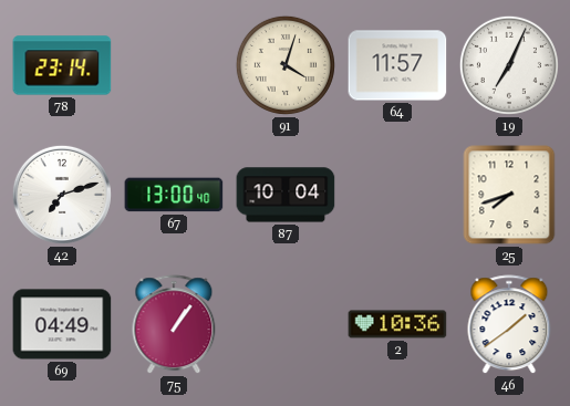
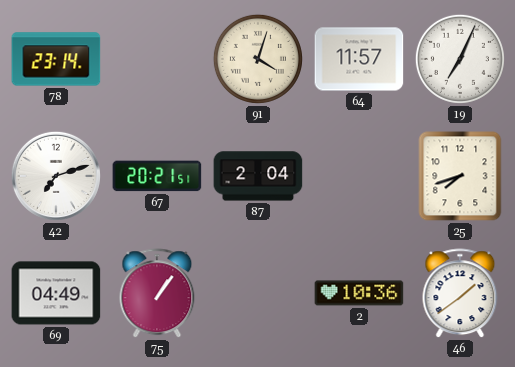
67: 13:00 -> 20:21
87: 10:04 -> 2:04
